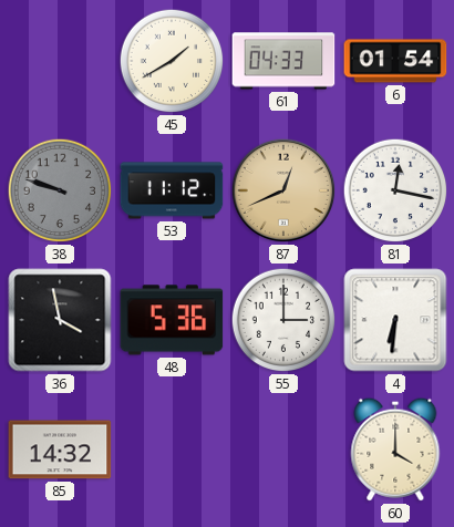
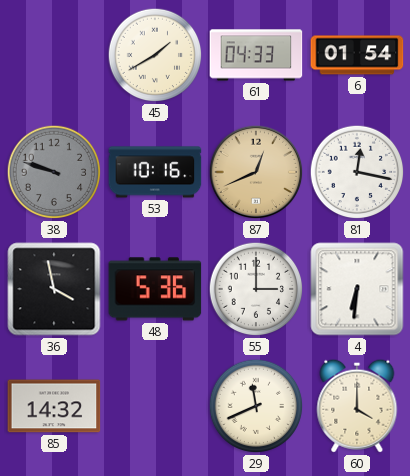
53: 11:12 -> 10:16
29: none -> 11:41
